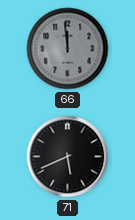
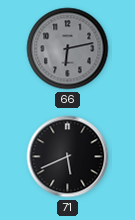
66: 11:59 -> 6:13
